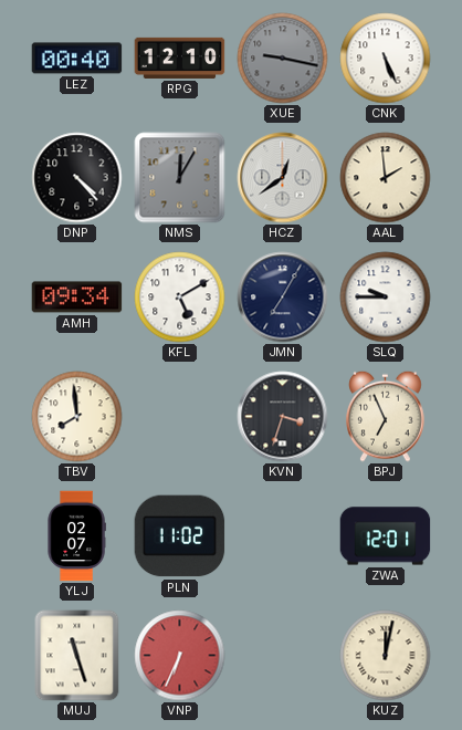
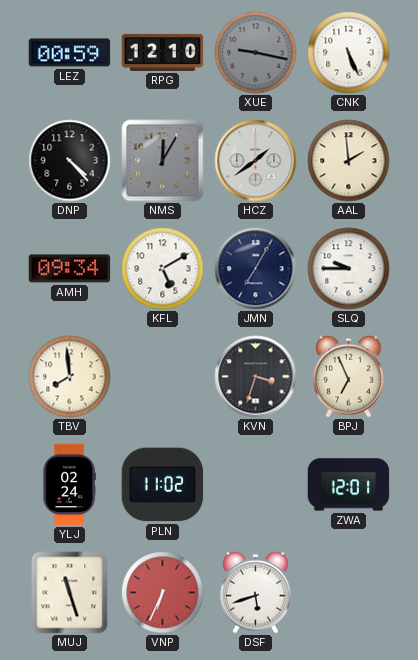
LEZ: 00:40 -> 00:59
HCZ: 12:39 -> 1:39
YLJ: 02:07 -> 02:24
DSF: none -> 5:42
KUZ: 12:02 -> none
